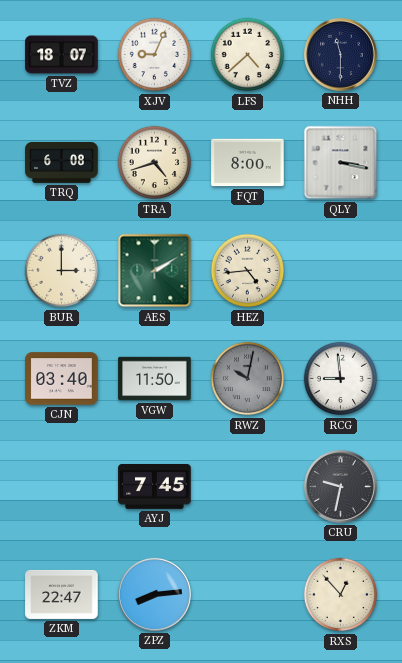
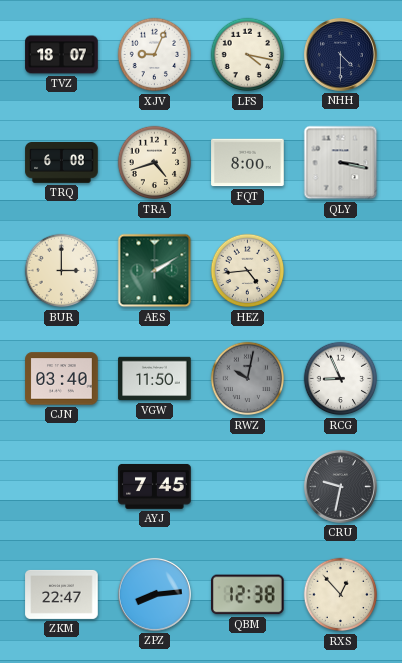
LFS: 4:38 -> 4:17
NHH: 11:30 -> 4:30
RCG: 8:59 -> 8:56
QBM: none -> 12:38
